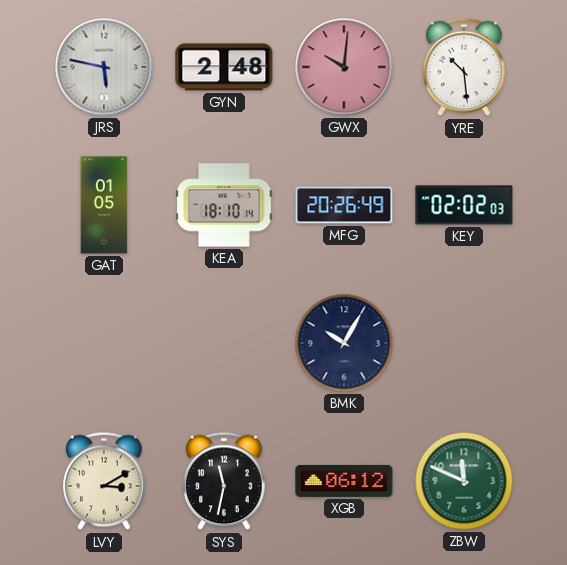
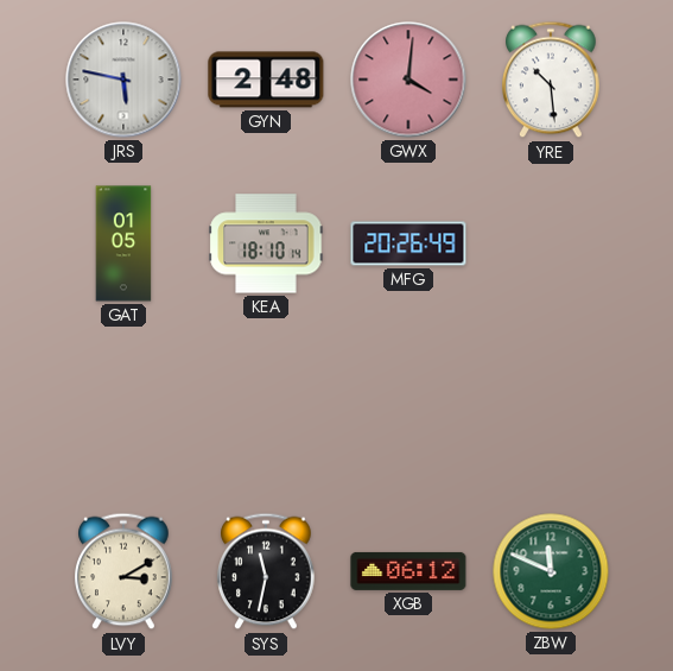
GWX: 10:01 -> 4:01
KEY: 02:02 -> none
BMK: 10:05 -> none
